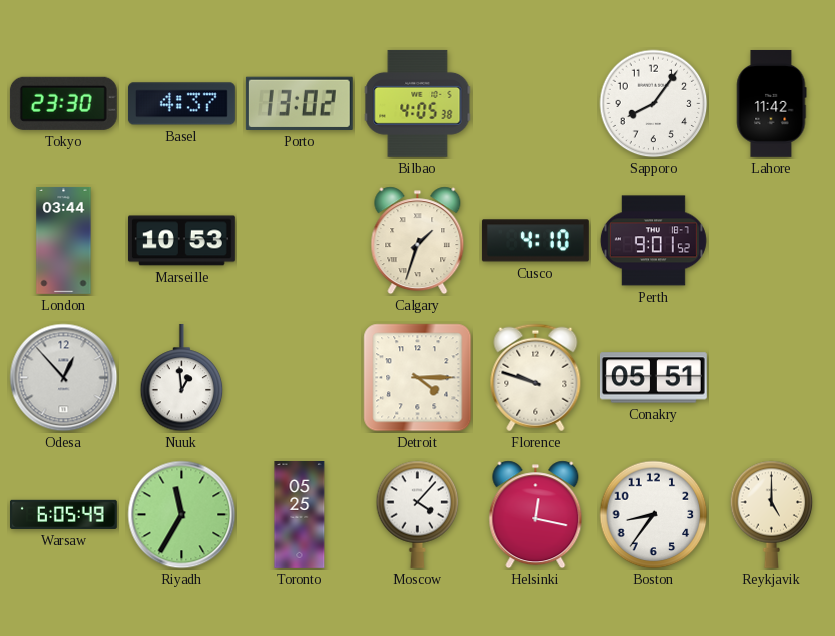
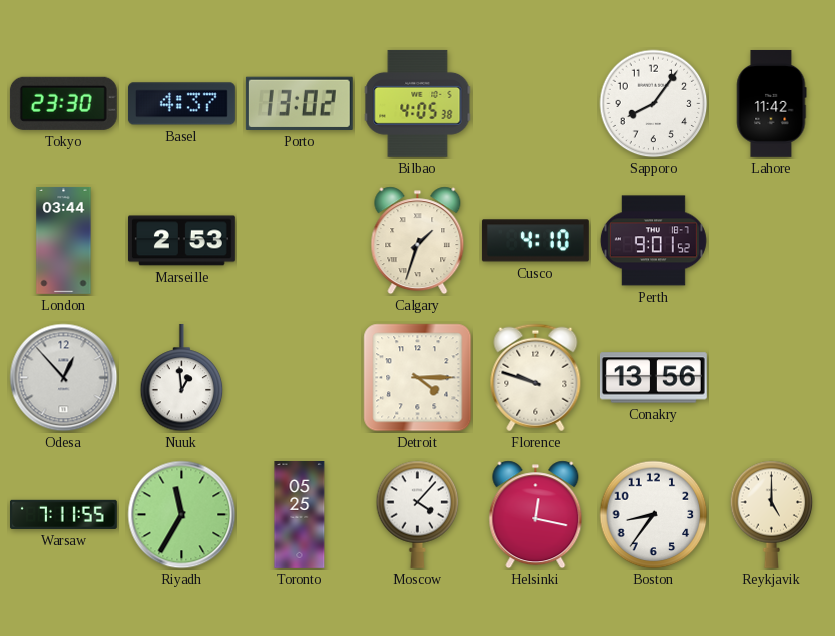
Marseille: 10:53 -> 2:53
Conakry: 05:51 -> 13:56
Warsaw: 6:05 -> 7:11
